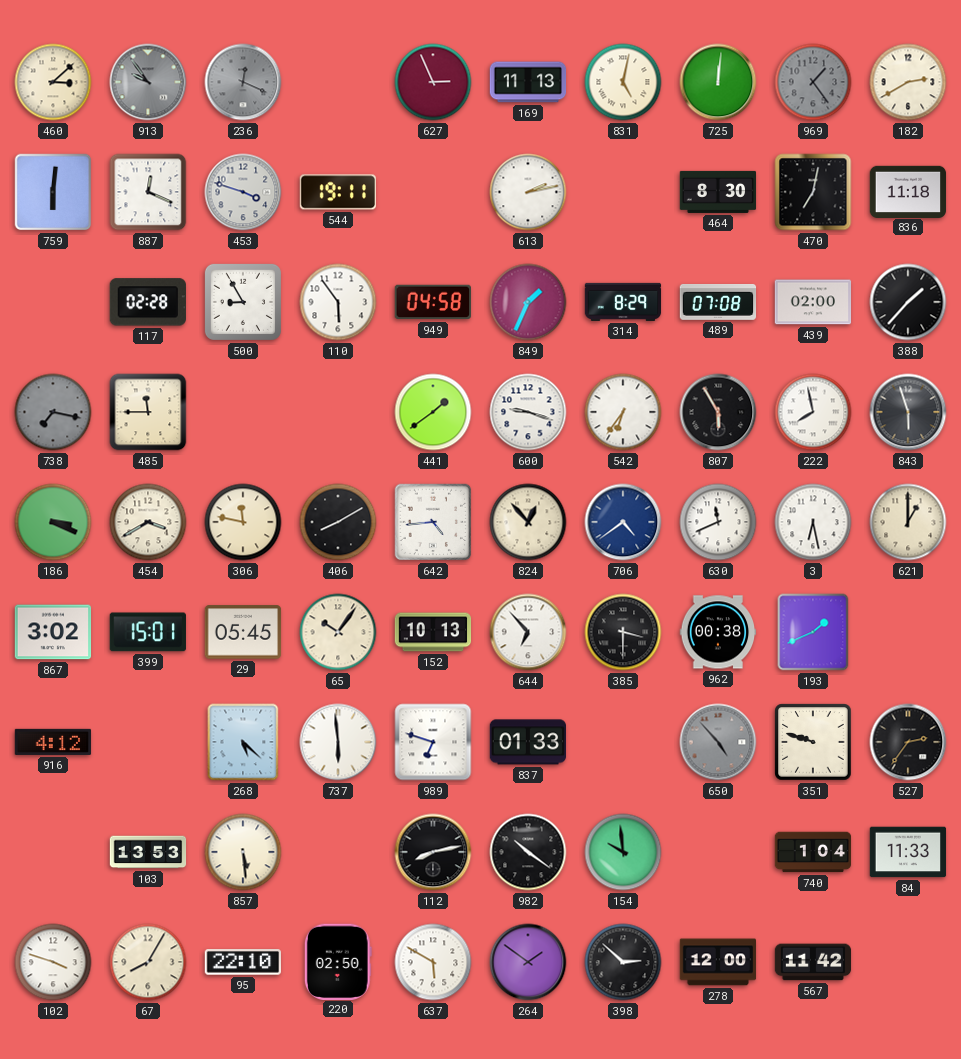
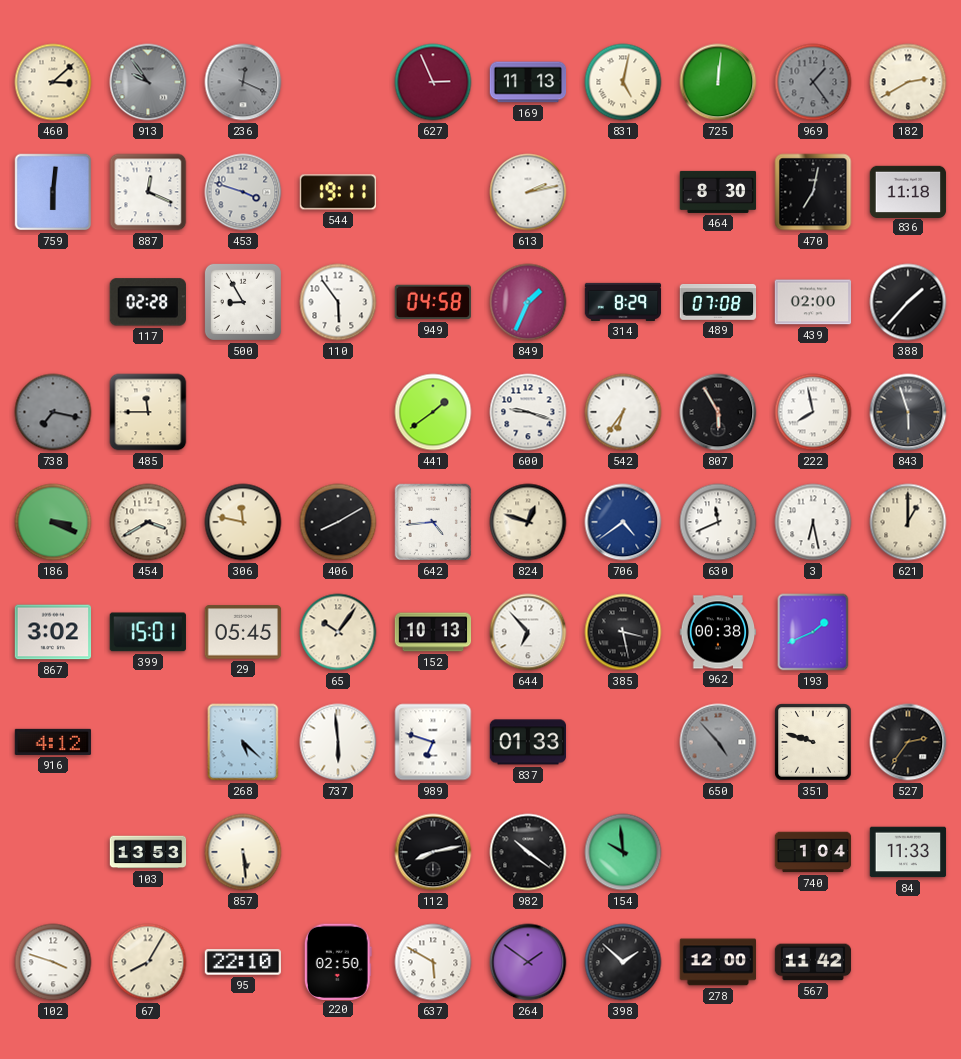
824: 12:53 -> 12:48
385: 3:30 -> 3:28
398: 2:52 -> 1:52
